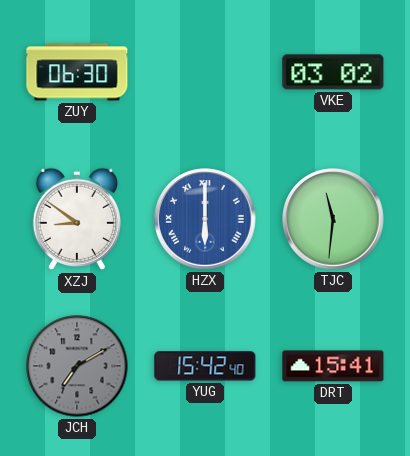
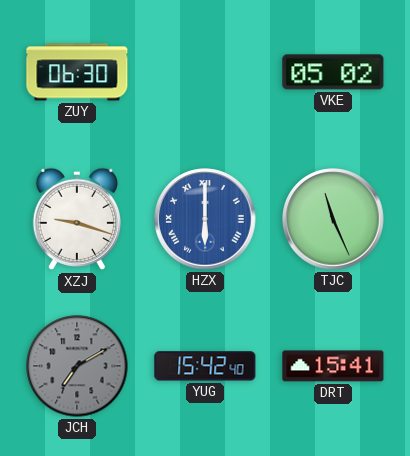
VKE: 03:02 -> 05:02
XZJ: 8:51 -> 9:18
TJC: 11:31 -> 11:26
